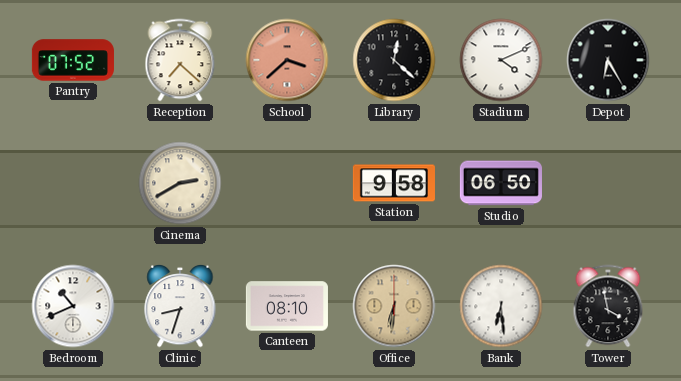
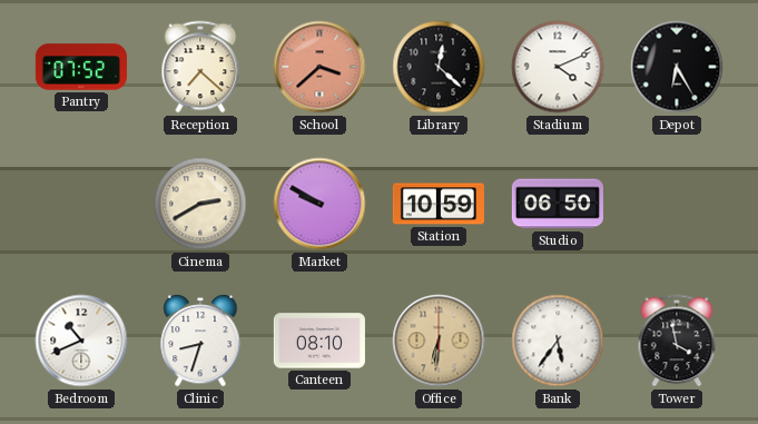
Market: none -> 9:50
Station: 9:58 -> 10:59
Bank: 6:29 -> 5:36
